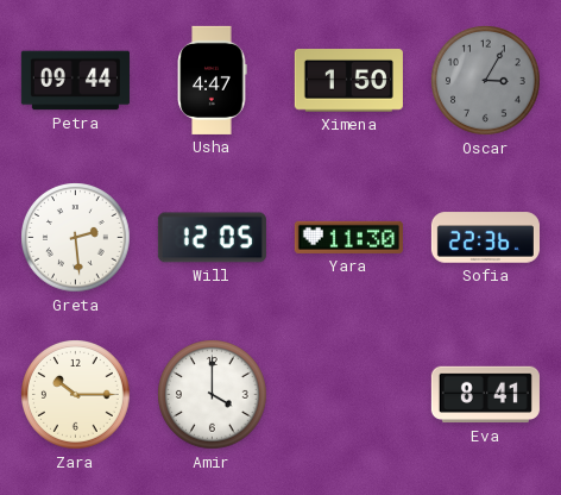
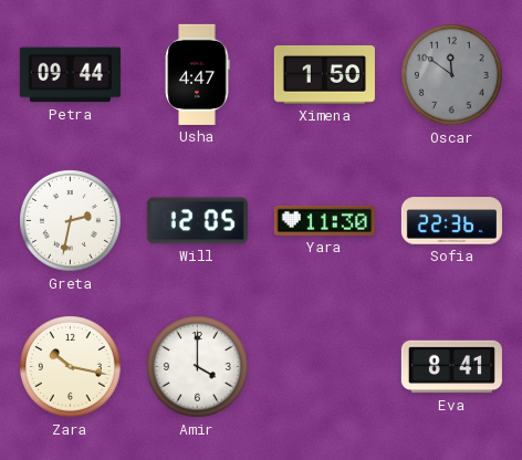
Oscar: 3:05 -> 11:51
Greta: 2:29 -> 2:32
Zara: 10:15 -> 10:17
